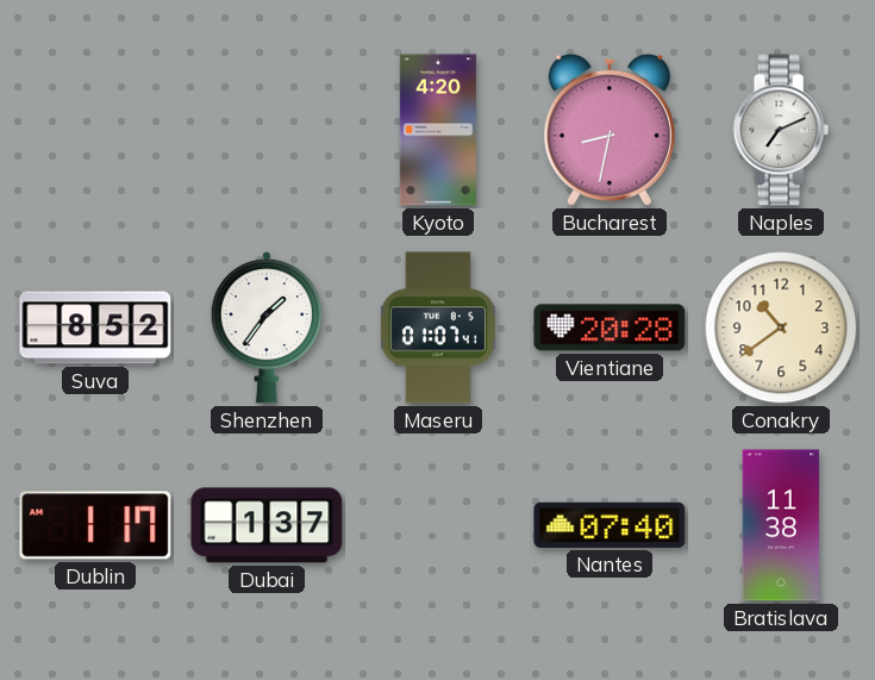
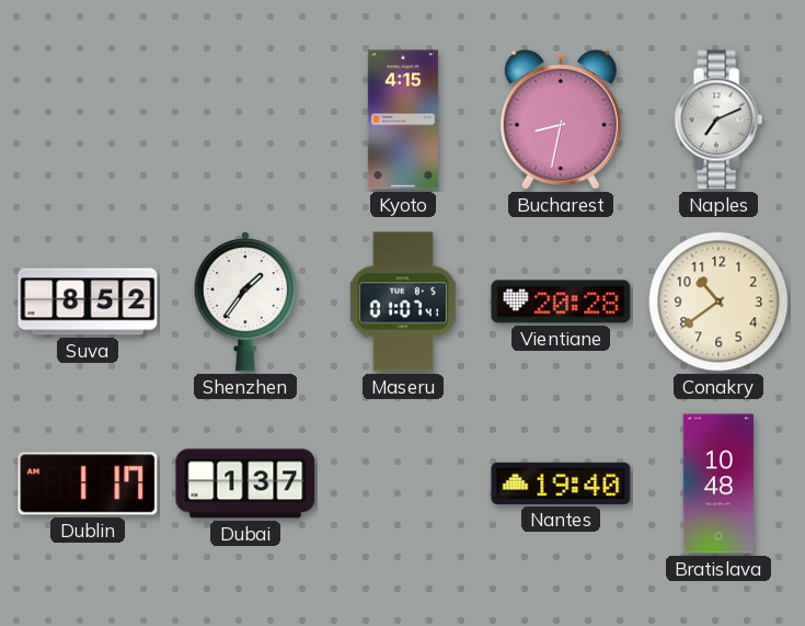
Kyoto: 4:20 -> 4:15
Nantes: 07:40 -> 19:40
Bratislava: 11:38 -> 10:48
